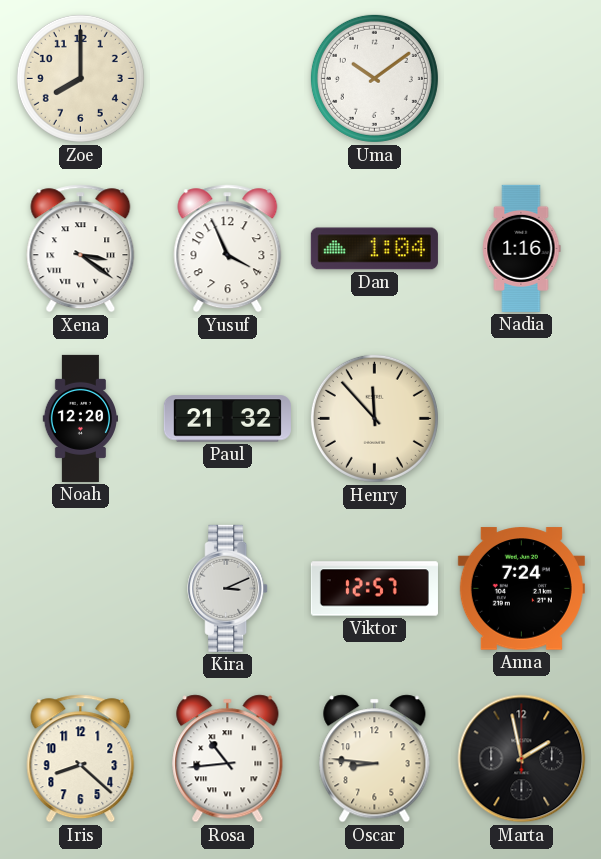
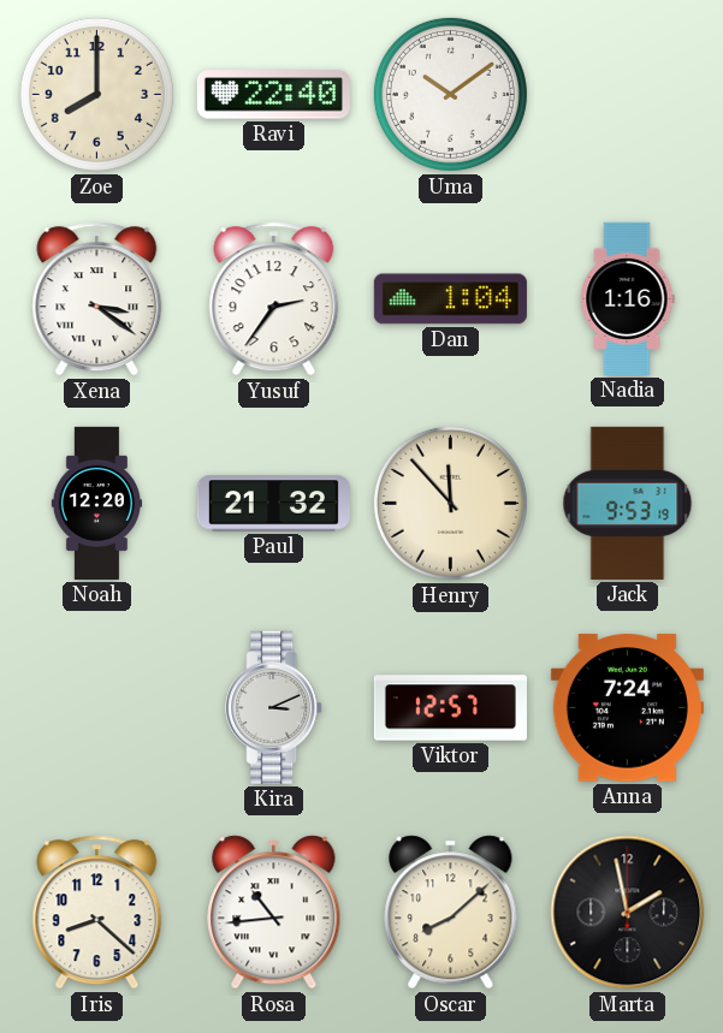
Ravi: none -> 22:40
Yusuf: 3:56 -> 2:36
Jack: none -> 9:53
Oscar: 8:46 -> 8:08
